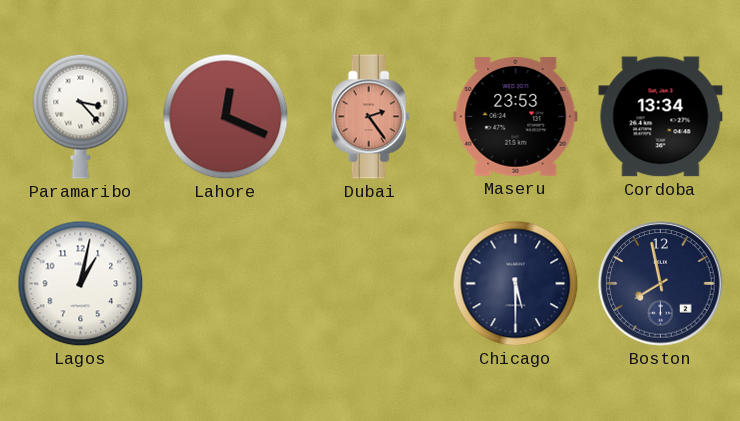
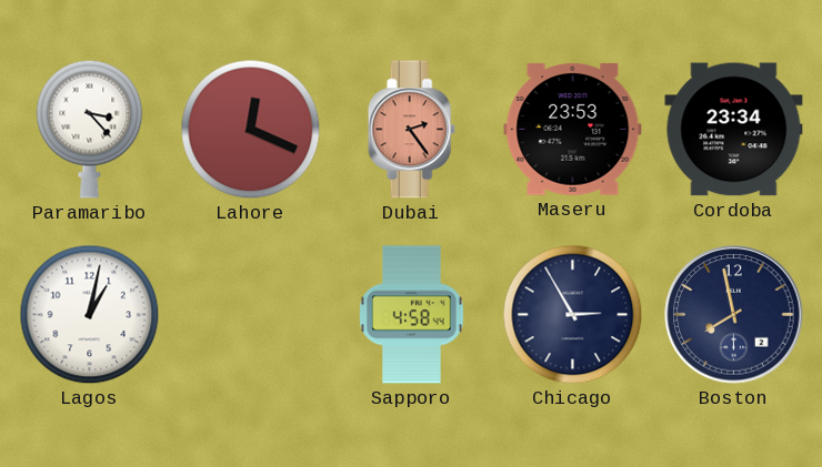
Cordoba: 13:34 -> 23:34
Sapporo: none -> 4:58
Chicago: 5:30 -> 2:55
